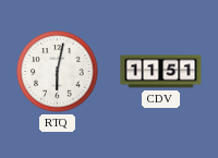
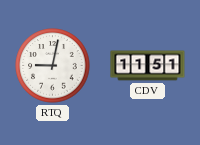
RTQ: 6:02 -> 9:02
